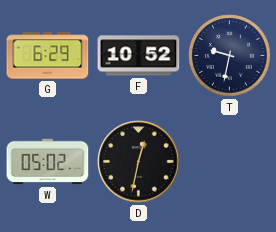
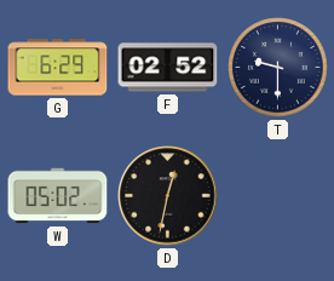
F: 10:52 -> 02:52
T: 9:32 -> 9:30
